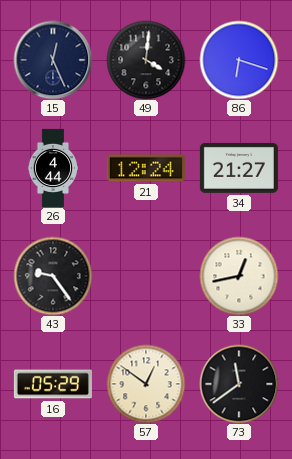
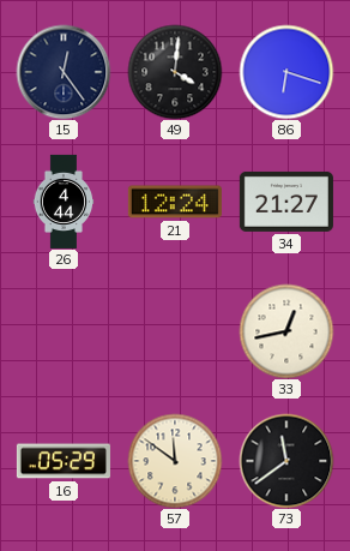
15: 12:26 -> 12:24
43: 9:24 -> none
57: 12:51 -> 11:51
